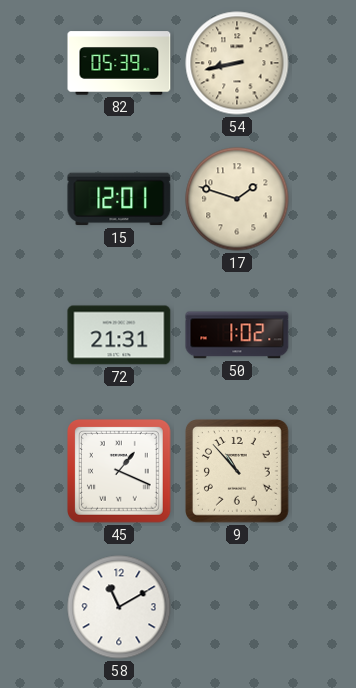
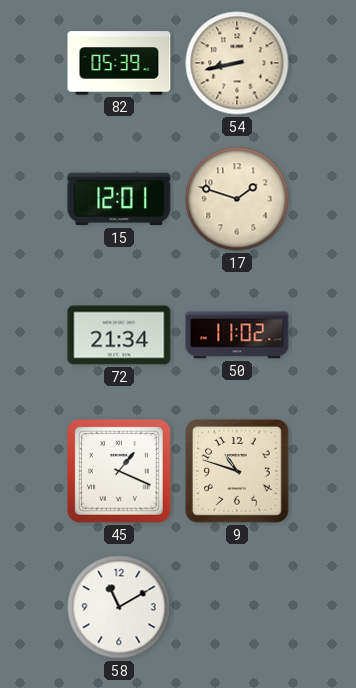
72: 21:31 -> 21:34
50: 1:02 -> 11:02
9: 10:53 -> 10:48
